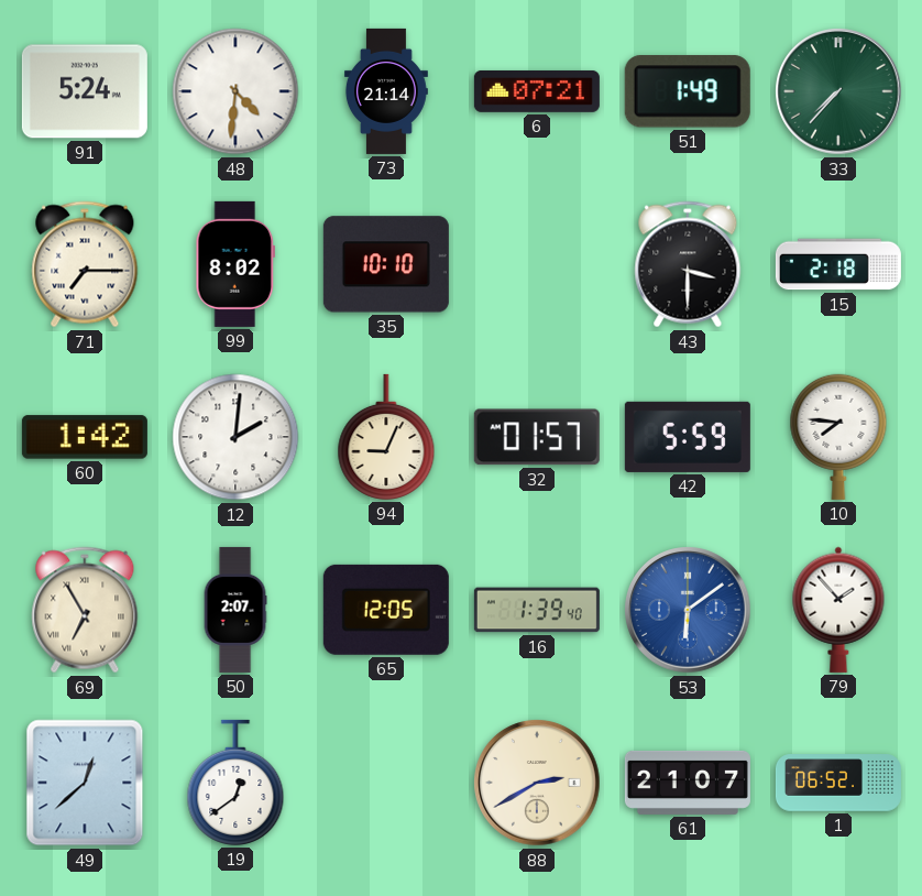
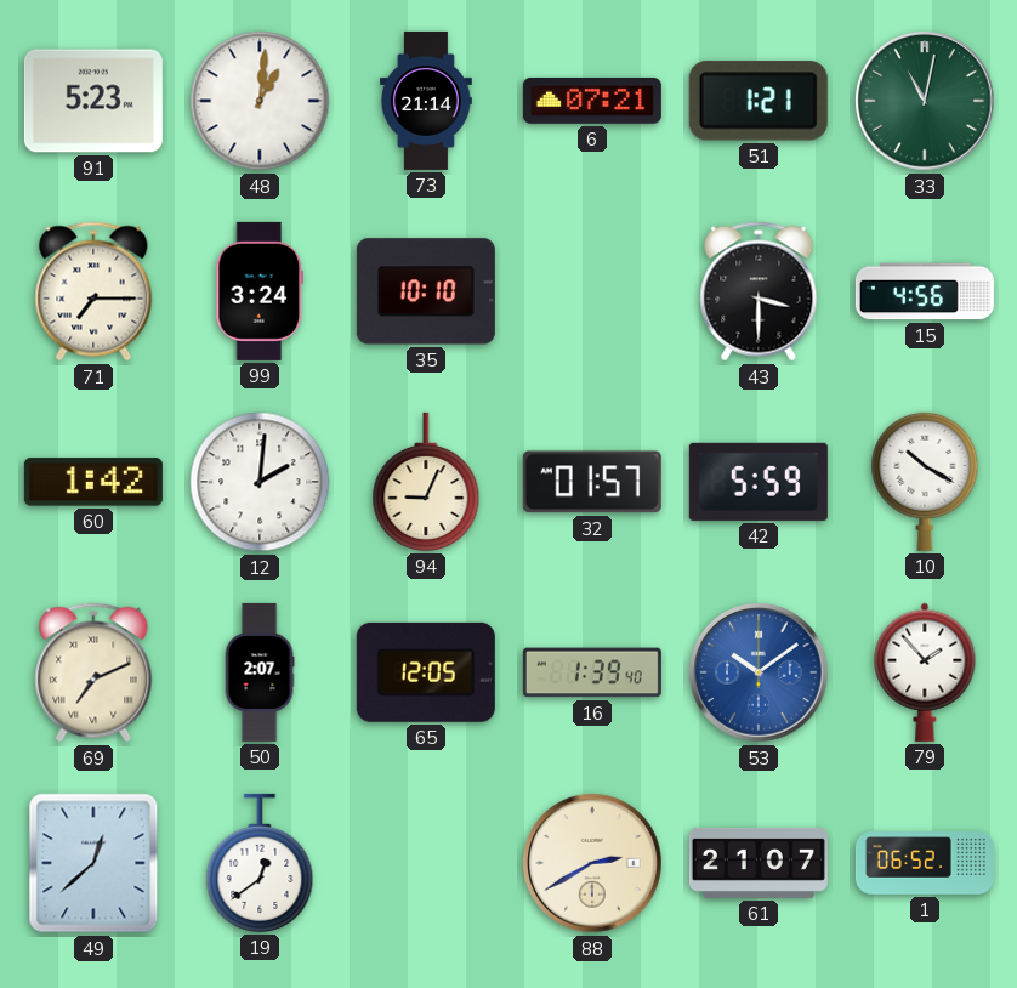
91: 5:24 -> 5:23
48: 4:31 -> 1:01
51: 1:49 -> 1:21
33: 7:37 -> 11:02
99: 8:02 -> 3:24
15: 2:18 -> 4:56
10: 7:46 -> 10:20
69: 6:55 -> 7:11
53: 6:09 -> 10:09
